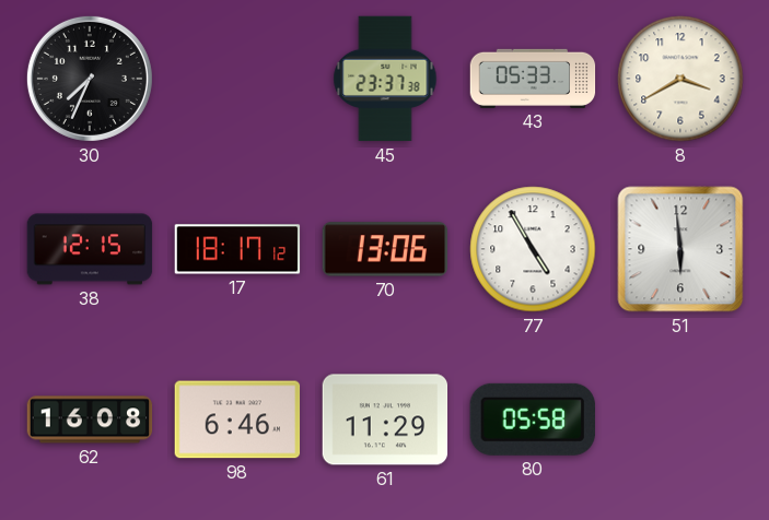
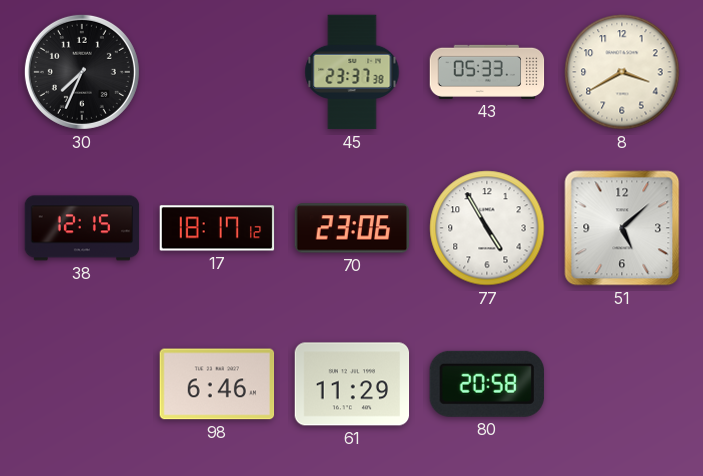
70: 13:06 -> 23:06
51: 5:59 -> 5:08
62: 16:08 -> none
80: 05:58 -> 20:58
